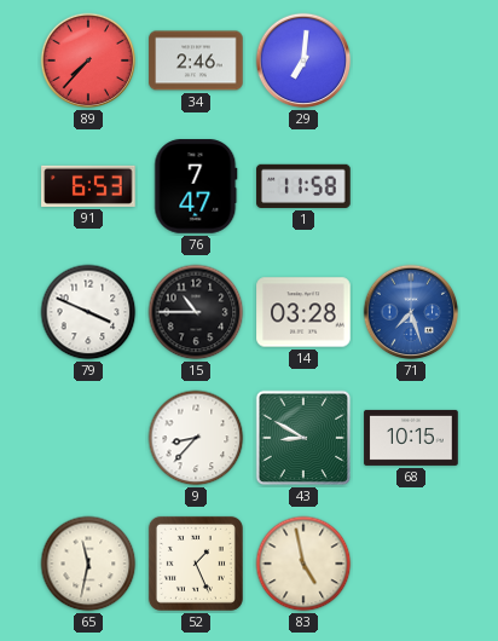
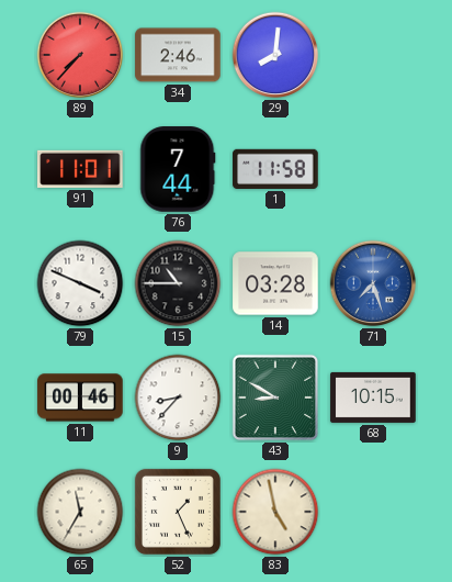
29: 7:01 -> 8:01
91: 6:53 -> 11:01
76: 7:47 -> 7:44
11: none -> 00:46
65: 11:32 -> 11:35
